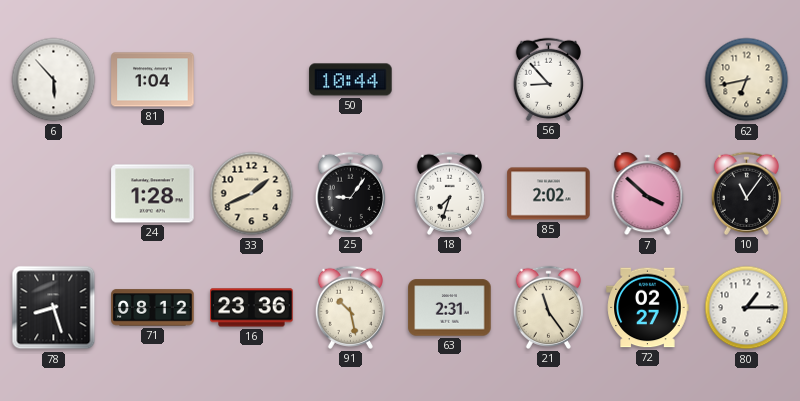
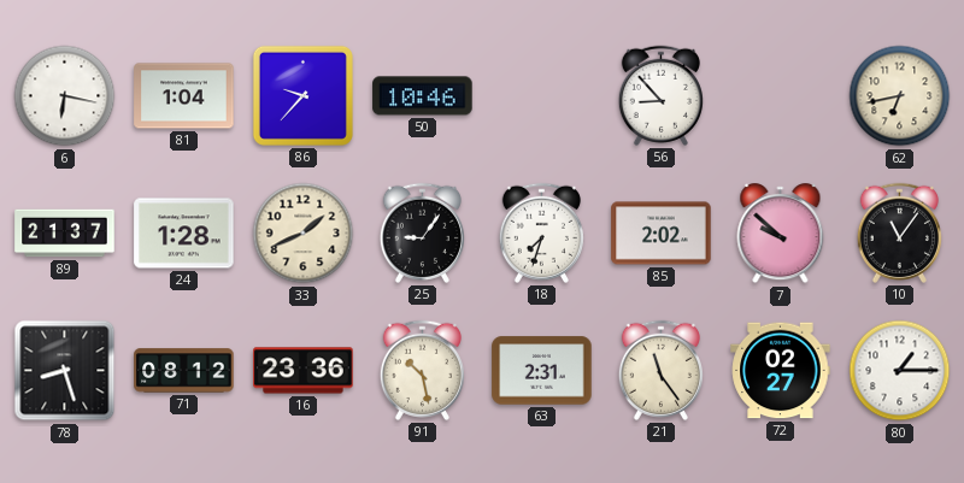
6: 5:53 -> 6:17
86: none -> 9:37
50: 10:44 -> 10:46
89: none -> 21:37
7: 3:52 -> 9:52
